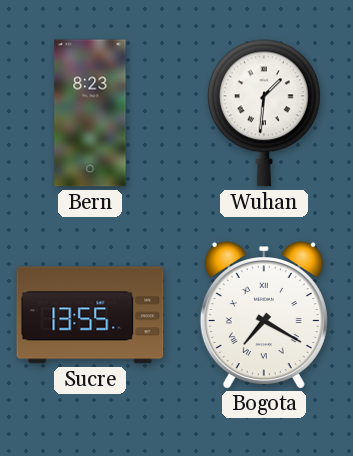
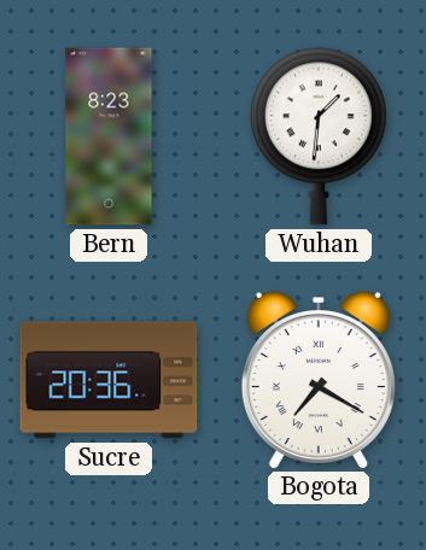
Sucre: 13:55 -> 20:36
